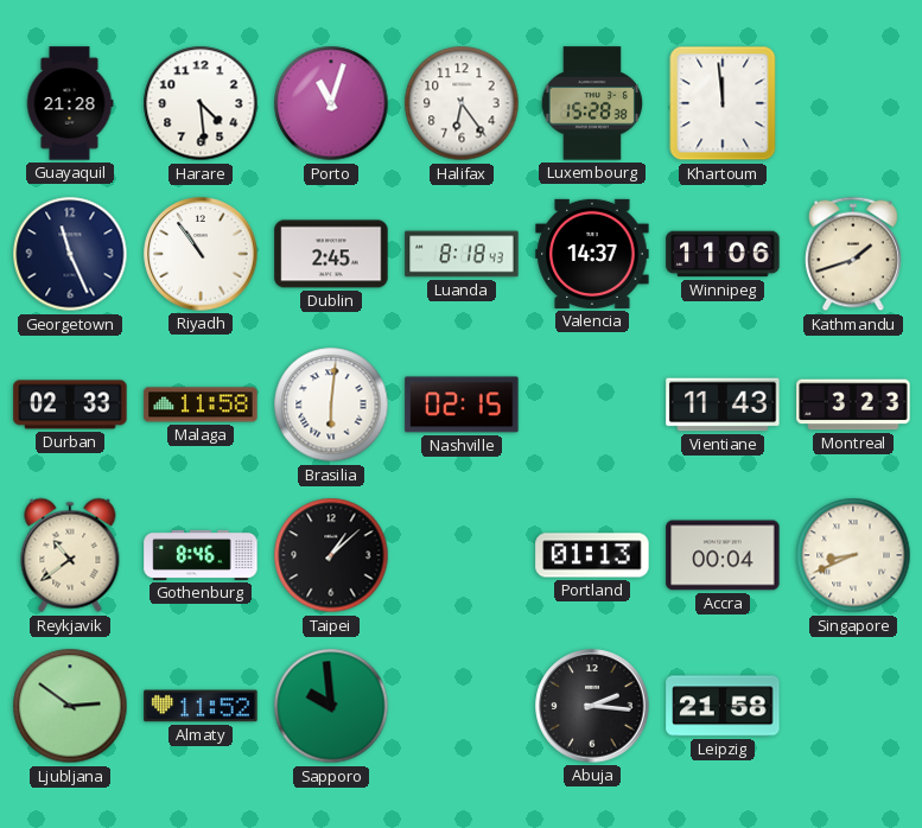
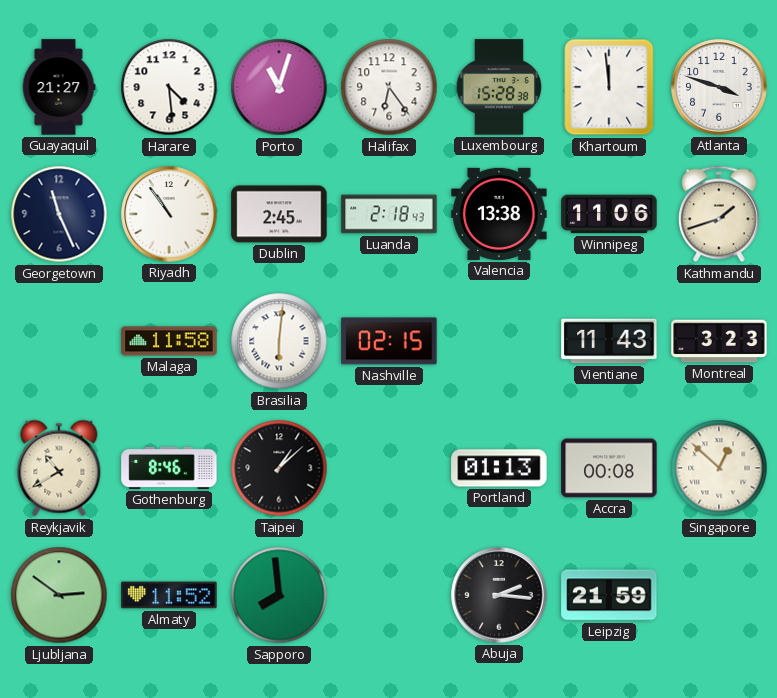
Guayaquil: 21:28 -> 21:27
Atlanta: none -> 3:48
Luanda: 8:18 -> 2:18
Valencia: 14:37 -> 13:38
Durban: 02:33 -> none
Reykjavik: 10:39 -> 10:40
Accra: 00:04 -> 00:08
Singapore: 8:41 -> 12:52
Sapporo: 9:59 -> 7:59
Leipzig: 21:58 -> 21:59
